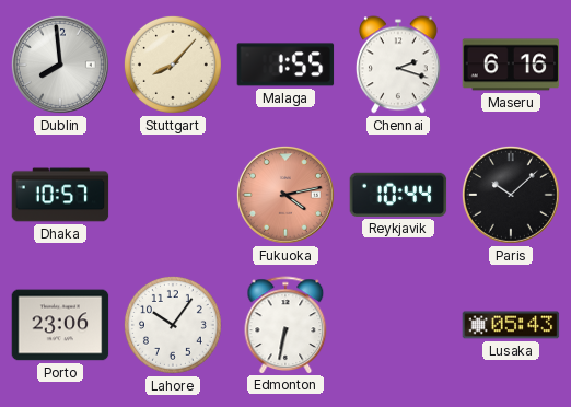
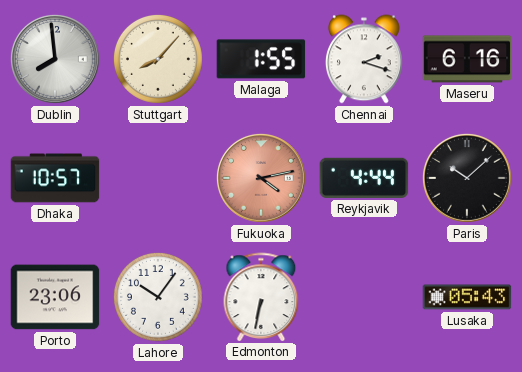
Reykjavik: 10:44 -> 4:44
